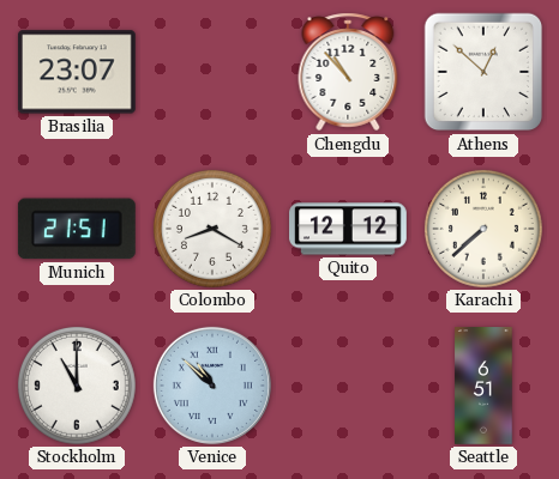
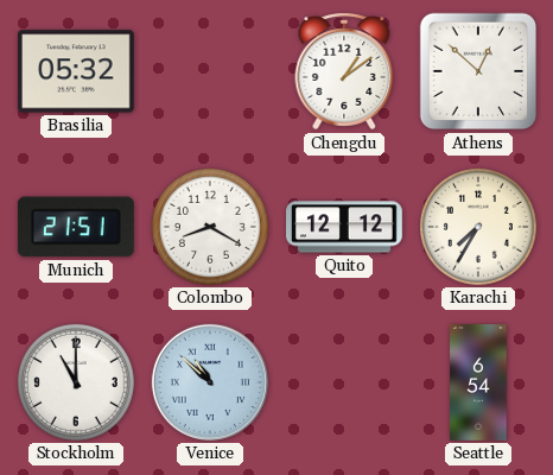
Brasilia: 23:07 -> 05:32
Chengdu: 10:53 -> 1:09
Karachi: 7:38 -> 7:35
Seattle: 6:51 -> 6:54
